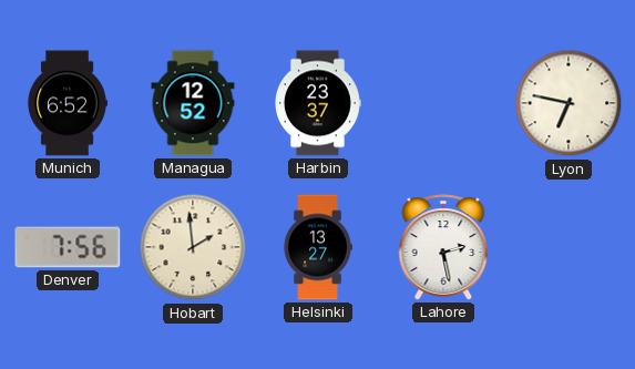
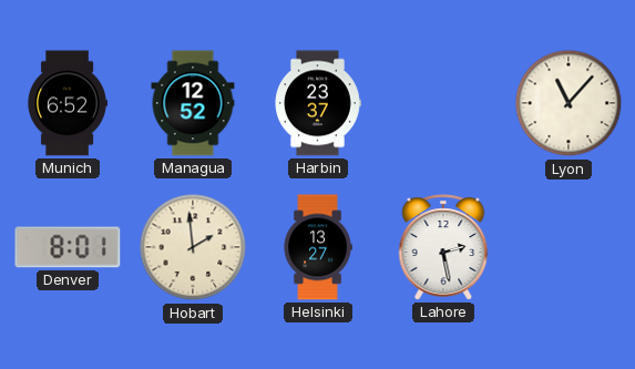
Lyon: 6:47 -> 11:07
Denver: 7:56 -> 8:01
